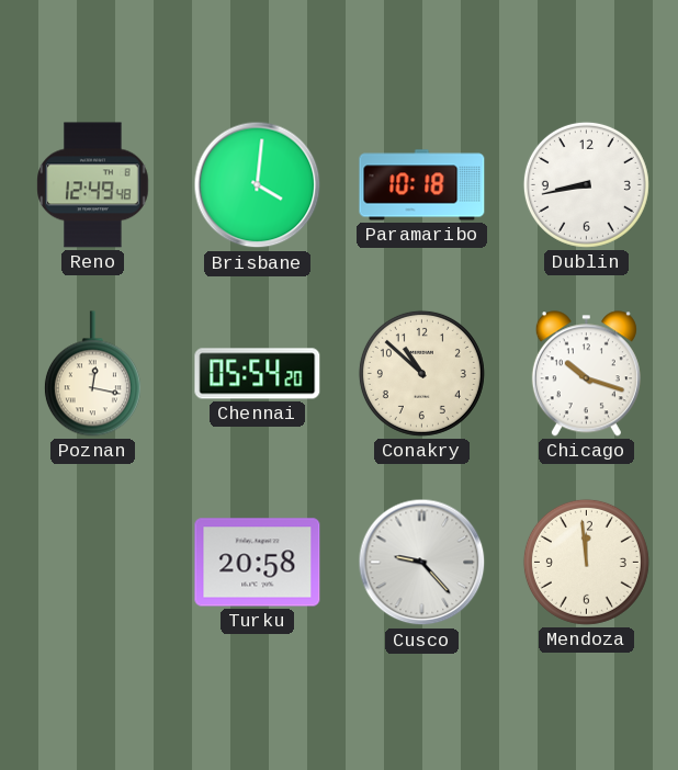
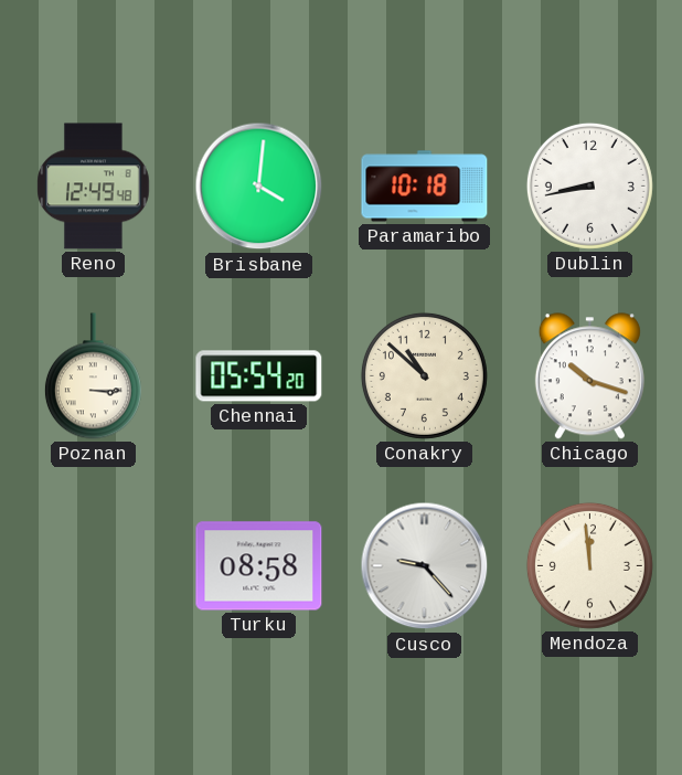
Poznan: 12:17 -> 3:15
Turku: 20:58 -> 08:58
